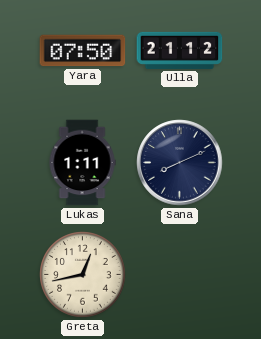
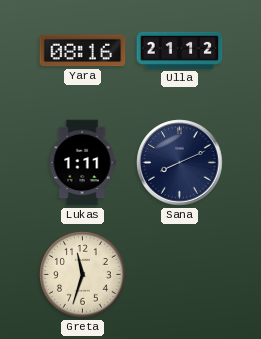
Yara: 07:50 -> 08:16
Greta: 12:43 -> 11:33
